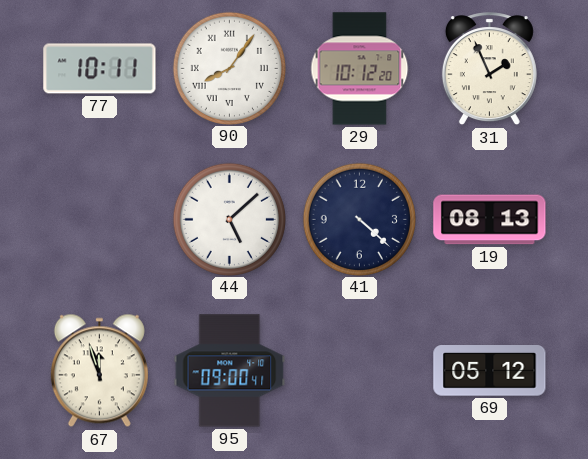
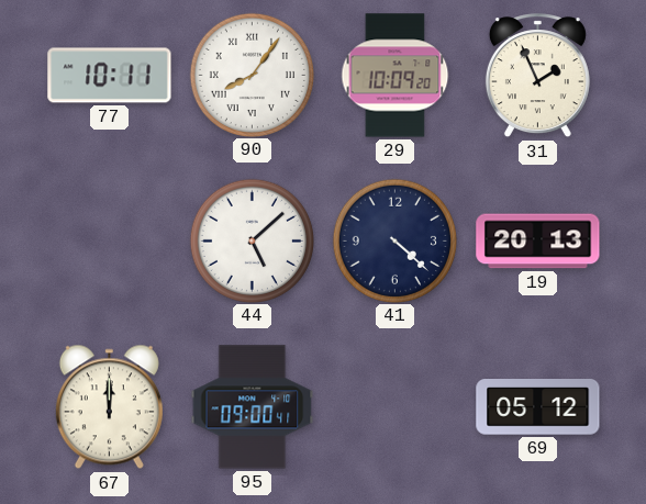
29: 10:12 -> 10:09
19: 08:13 -> 20:13
67: 11:57 -> 12:00
